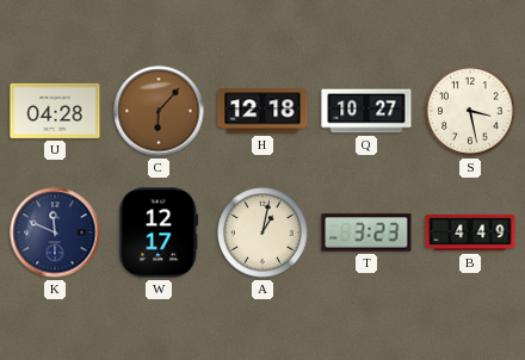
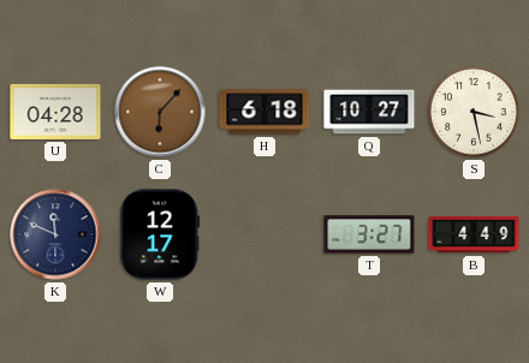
H: 12:18 -> 6:18
A: 1:02 -> none
T: 3:23 -> 3:27
